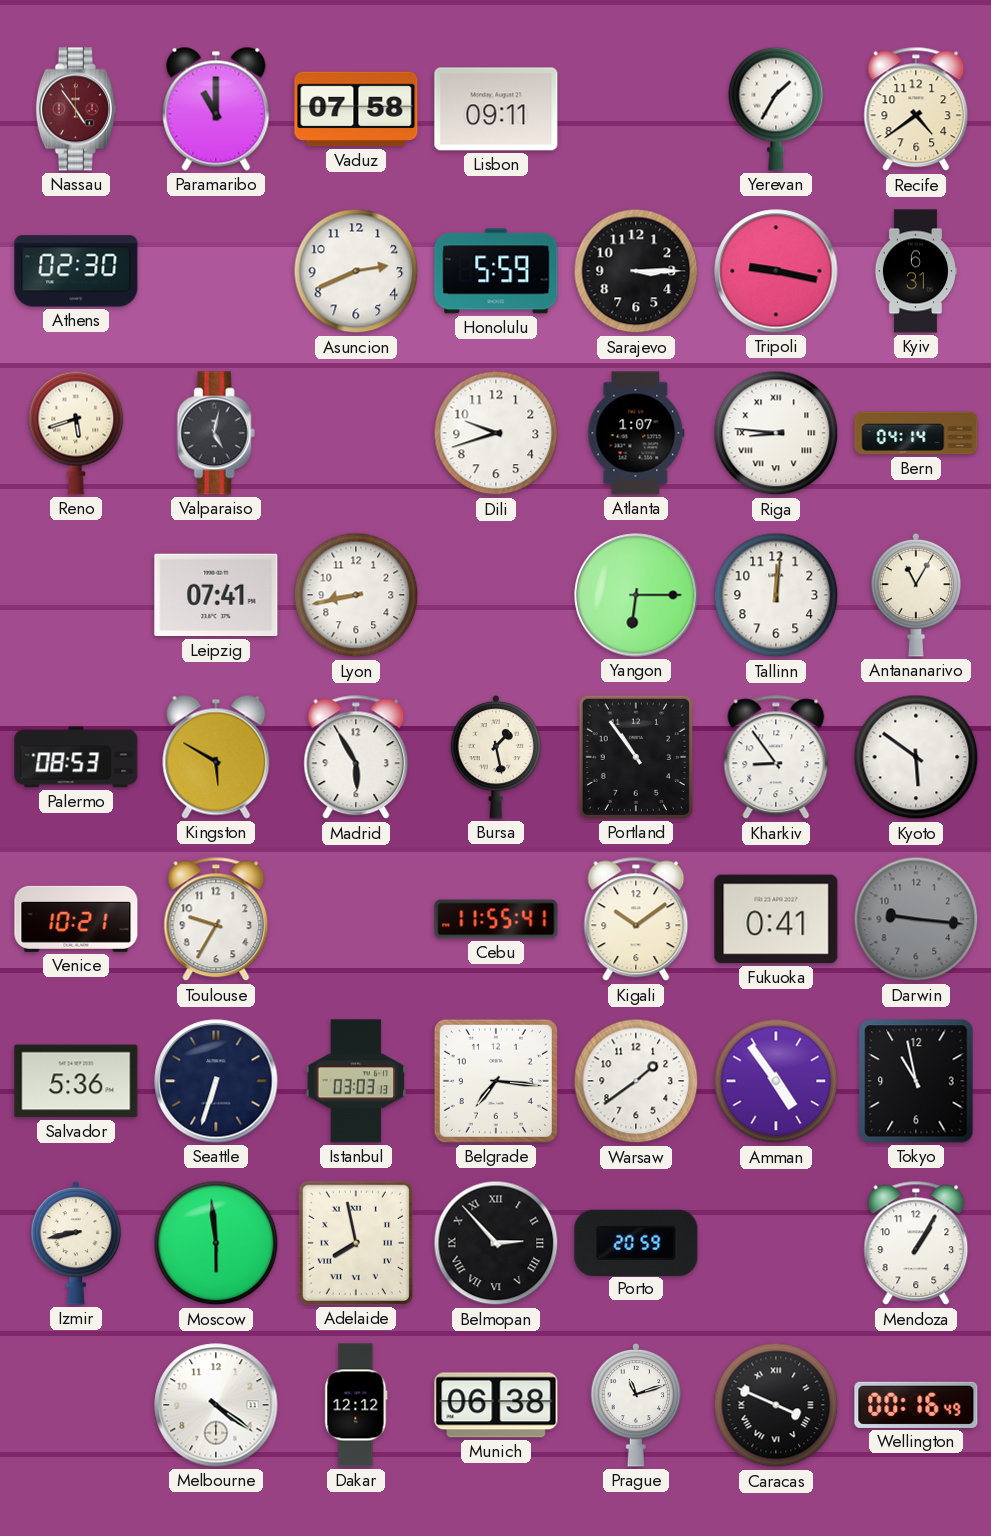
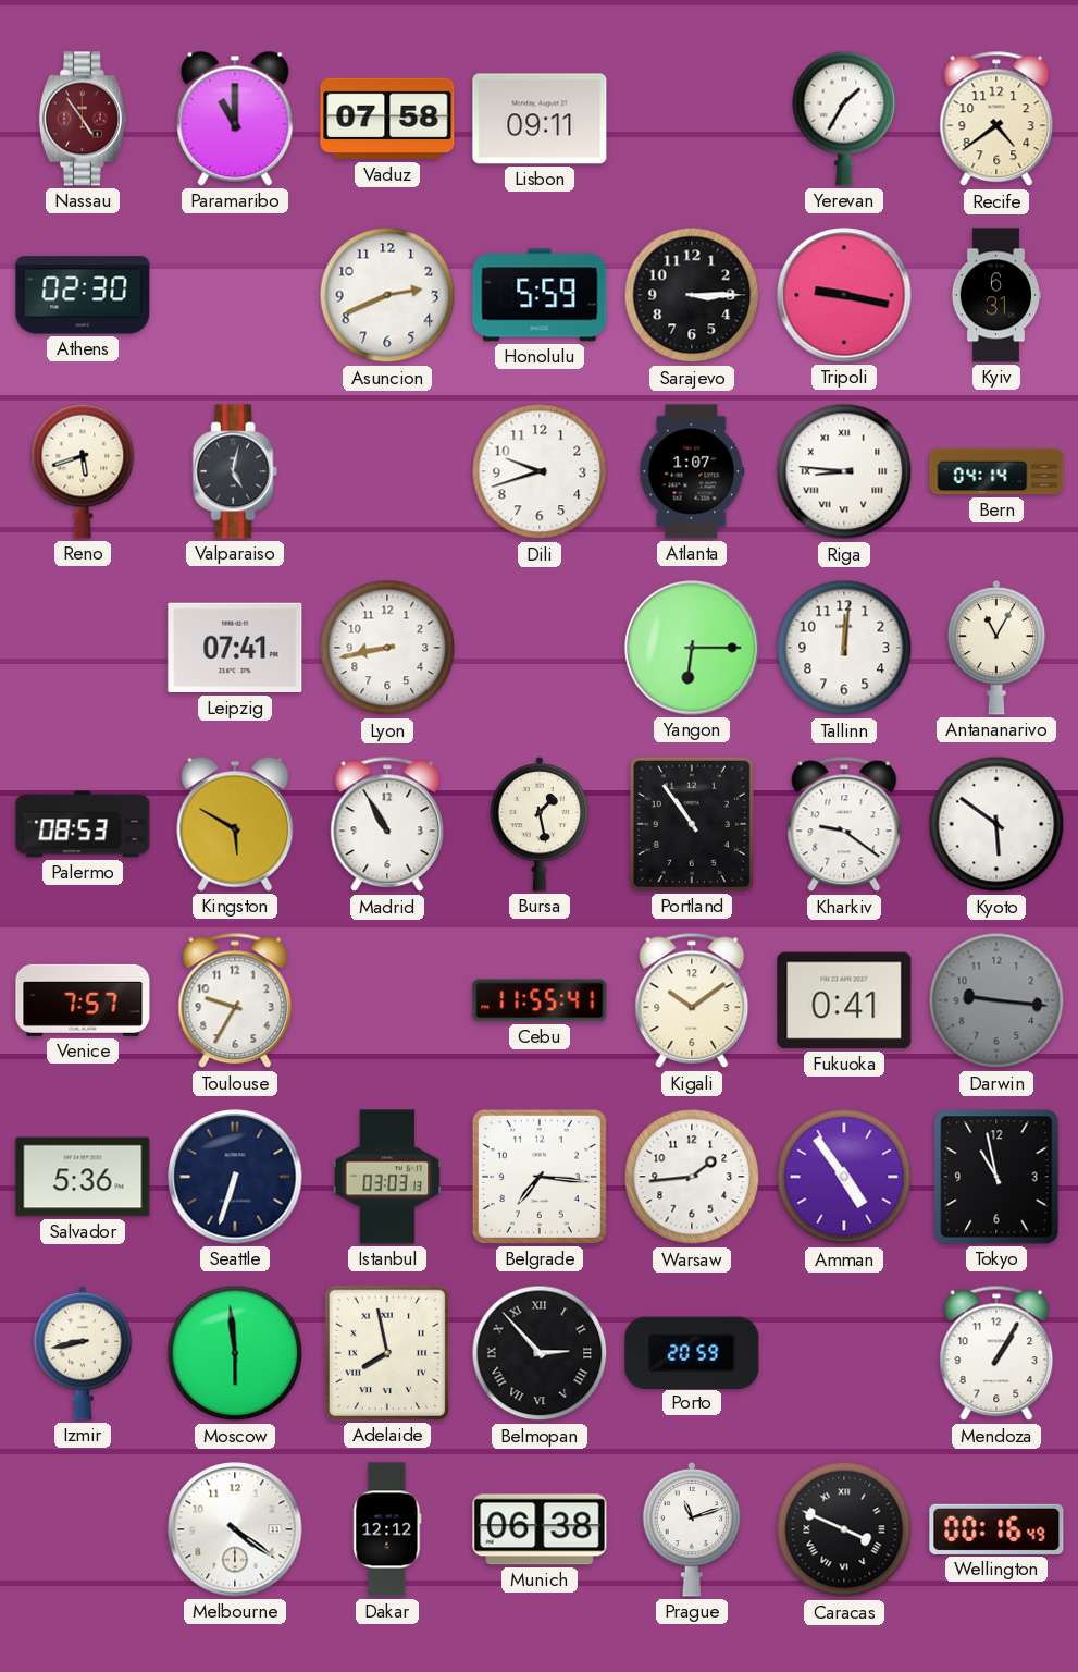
Madrid: 5:55 -> 10:55
Kharkiv: 8:54 -> 9:21
Venice: 10:21 -> 7:57
Warsaw: 1:39 -> 1:44
